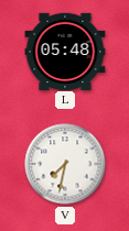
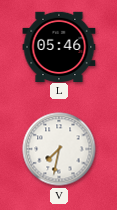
L: 05:48 -> 05:46
